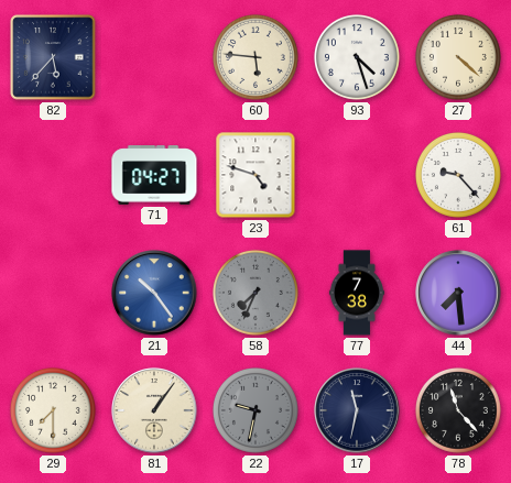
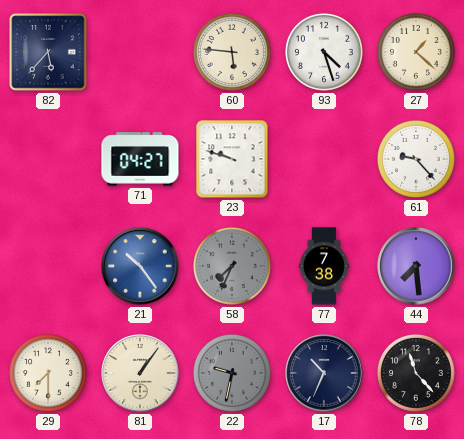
27: 4:22 -> 1:22
23: 4:48 -> 9:48
17: 11:32 -> 10:34
